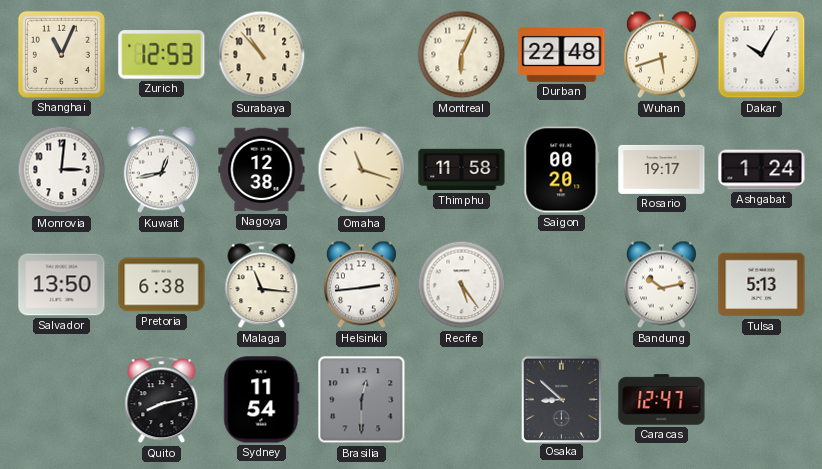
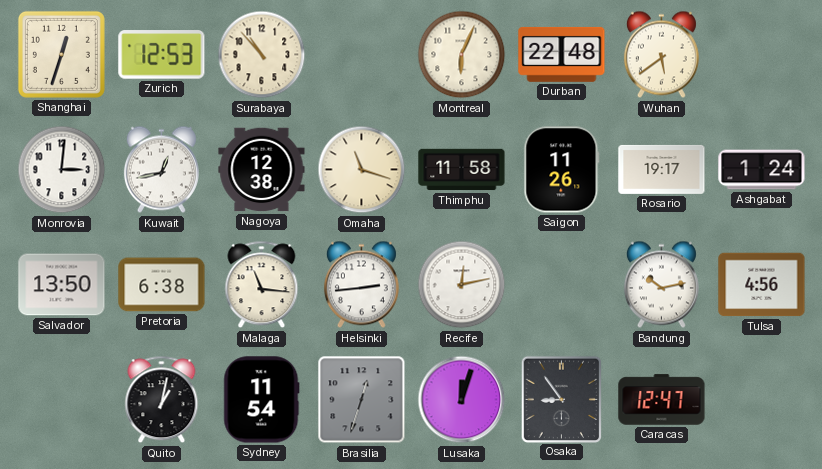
Shanghai: 11:04 -> 12:33
Wuhan: 5:42 -> 5:39
Dakar: 10:05 -> none
Saigon: 00:20 -> 11:26
Recife: 5:24 -> 12:13
Tulsa: 5:13 -> 4:56
Quito: 8:13 -> 1:02
Brasilia: 12:30 -> 12:33
Lusaka: none -> 12:03
Osaka: 8:52 -> 8:54
